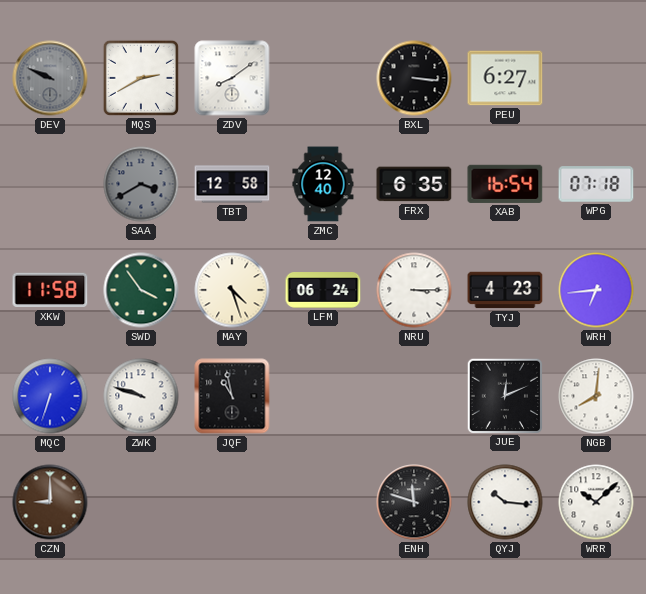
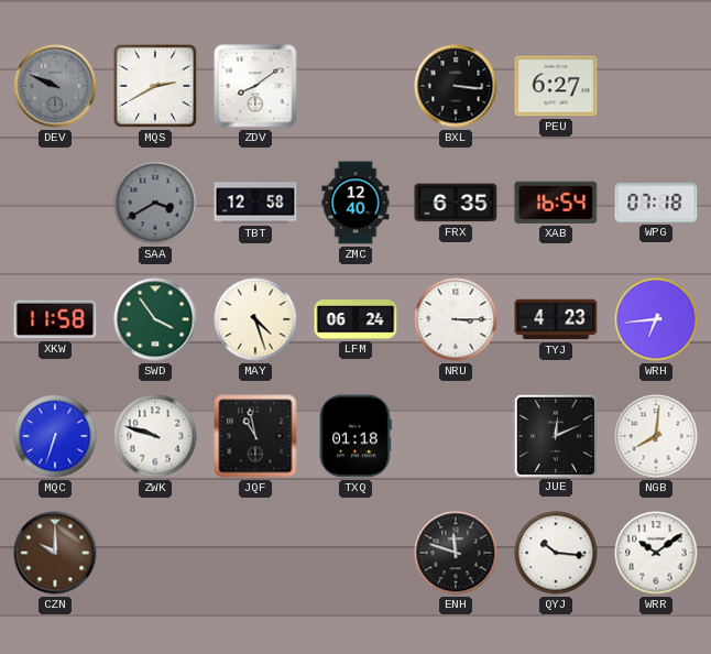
TXQ: none -> 01:18
CZN: 9:00 -> 10:00
WRR: 10:08 -> 10:09
